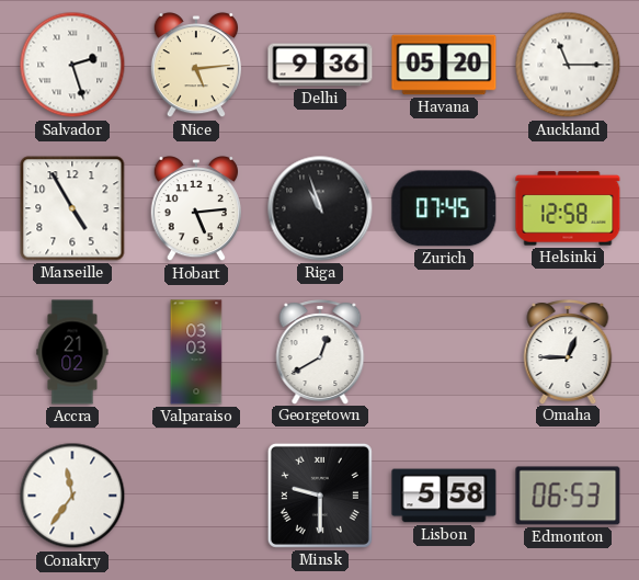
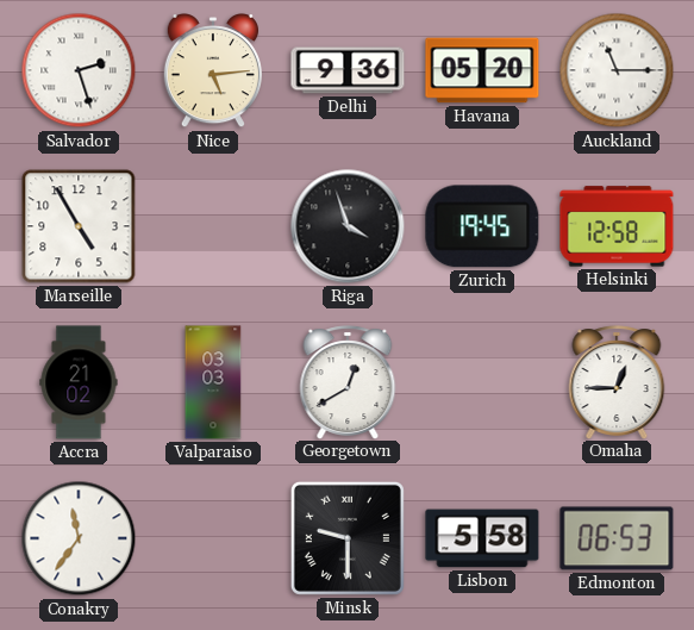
Hobart: 5:14 -> none
Riga: 10:57 -> 3:57
Zurich: 07:45 -> 19:45
